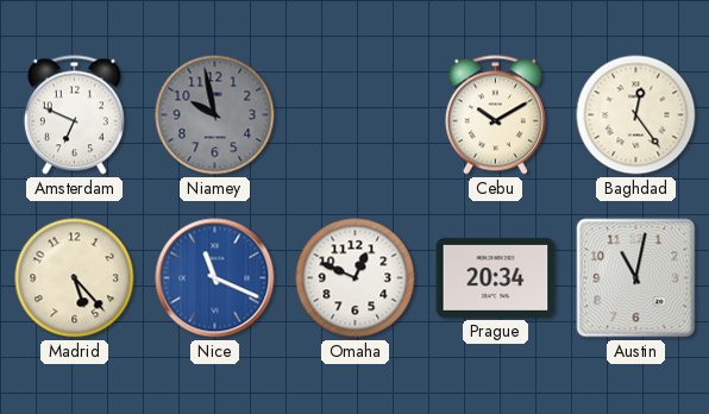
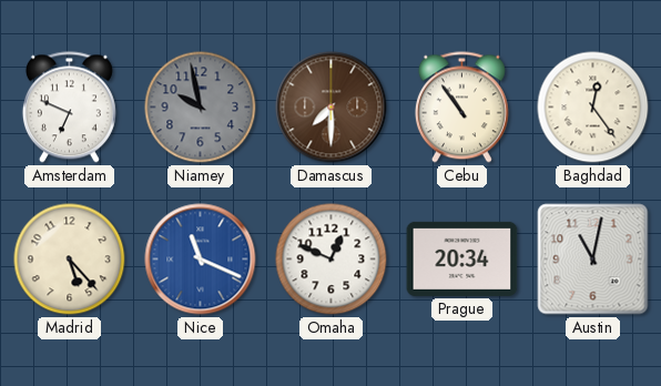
Damascus: none -> 7:30
Cebu: 10:10 -> 10:54
